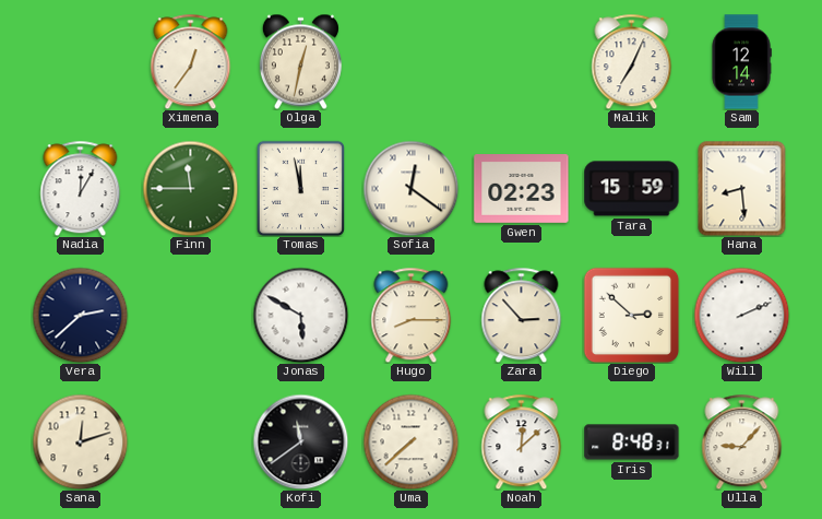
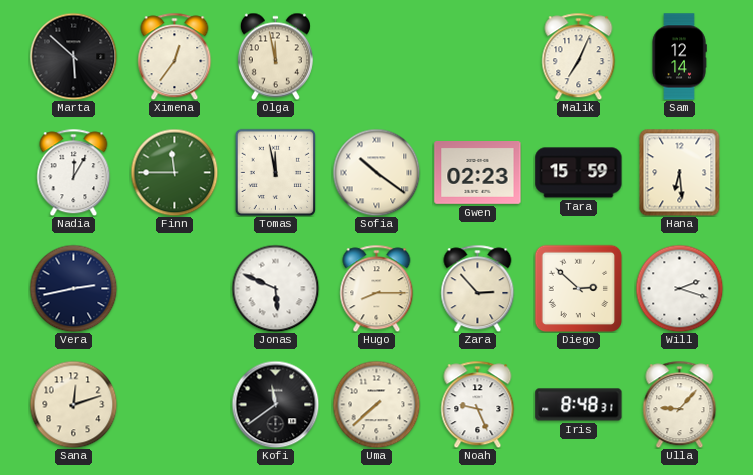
Marta: none -> 5:52
Olga: 12:32 -> 11:58
Sofia: 12:21 -> 10:21
Hana: 8:29 -> 6:29
Vera: 2:38 -> 2:43
Jonas: 5:50 -> 5:49
Will: 2:11 -> 2:18
Noah: 12:08 -> 9:26
